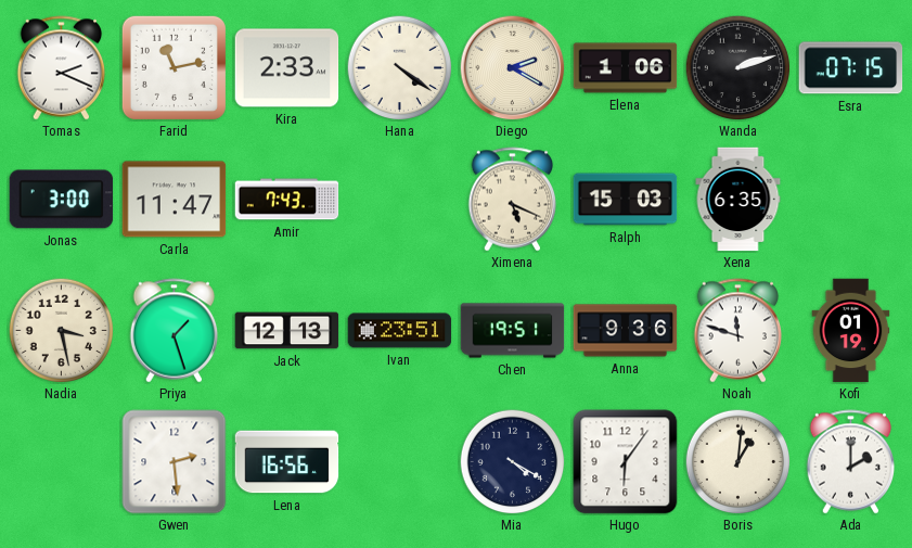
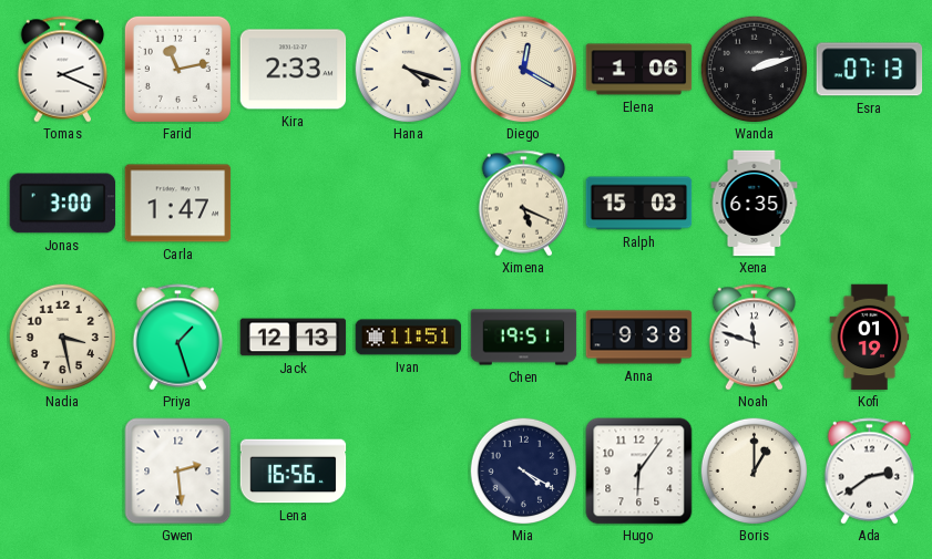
Hana: 4:21 -> 4:18
Diego: 2:20 -> 12:20
Esra: 07:15 -> 07:13
Carla: 11:47 -> 1:47
Amir: 7:43 -> none
Ivan: 23:51 -> 11:51
Anna: 9:36 -> 9:38
Boris: 1:01 -> 1:00
Ada: 2:00 -> 2:39
